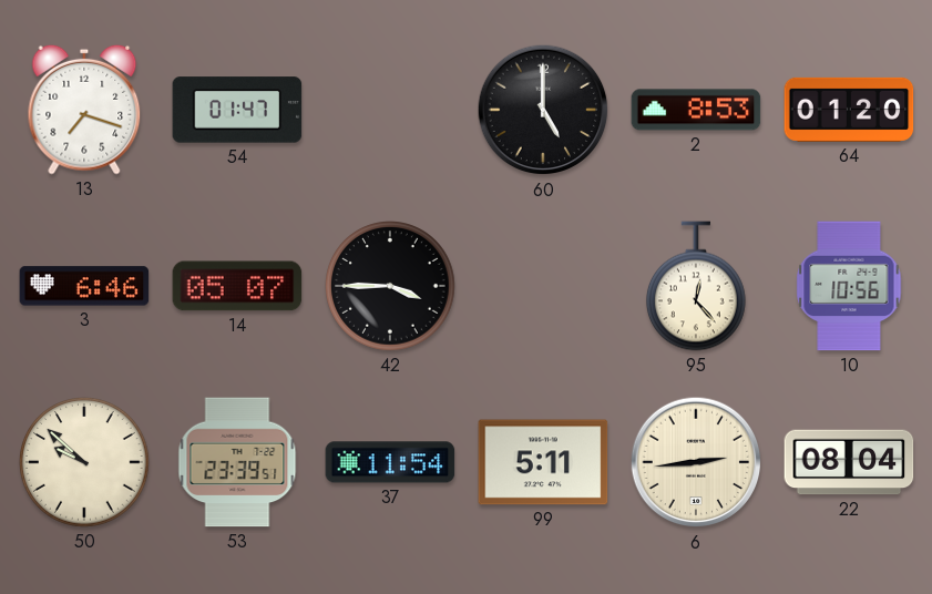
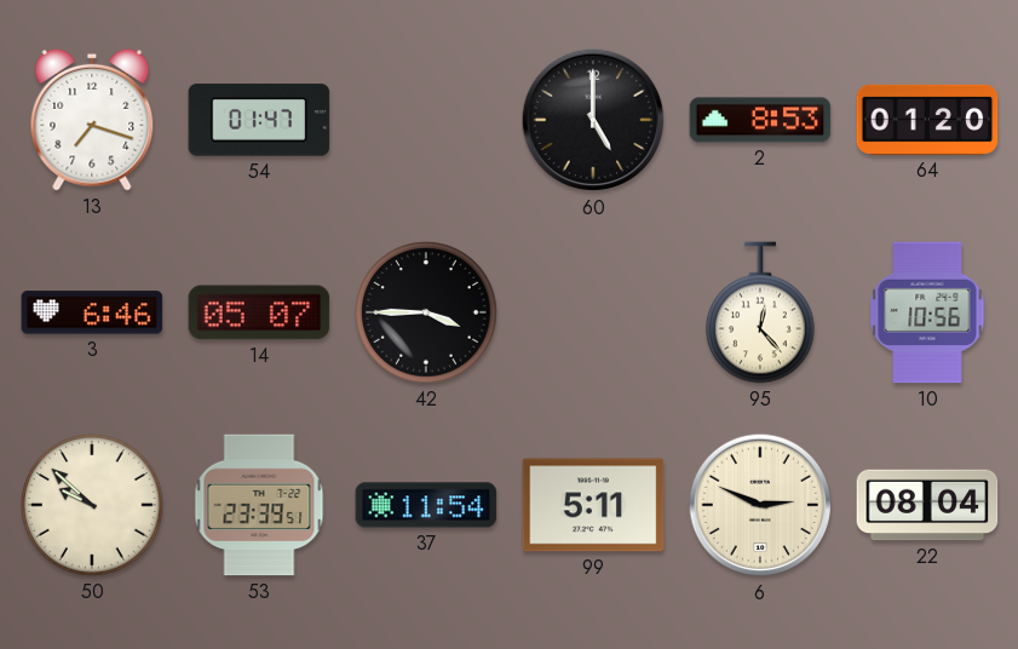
6: 2:44 -> 2:49
